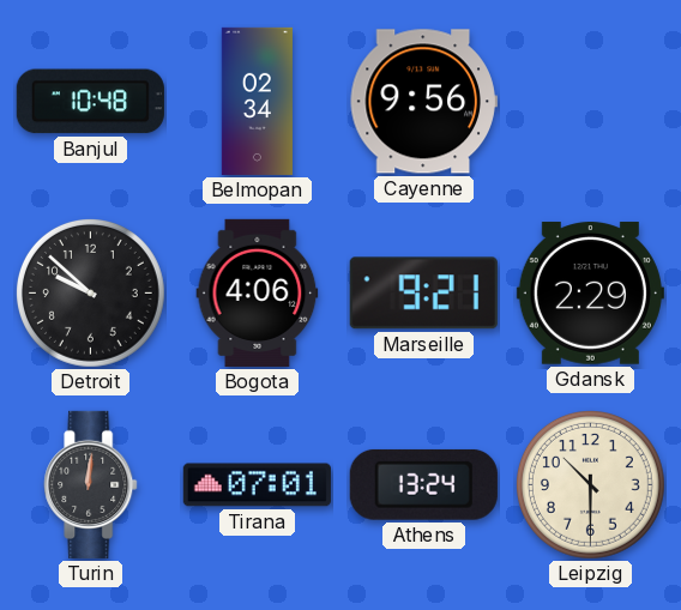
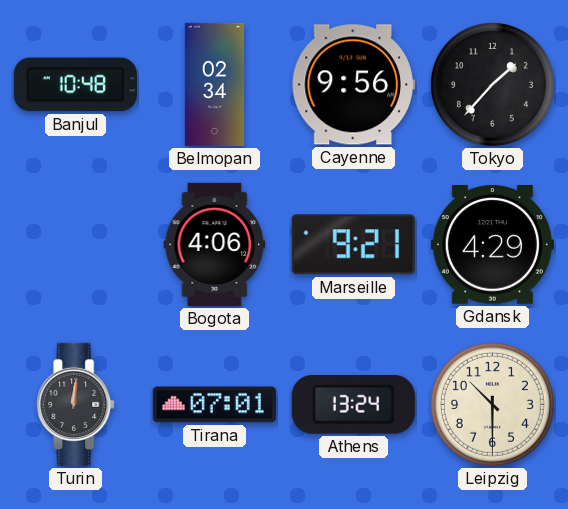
Tokyo: none -> 1:37
Detroit: 9:52 -> none
Gdansk: 2:29 -> 4:29
